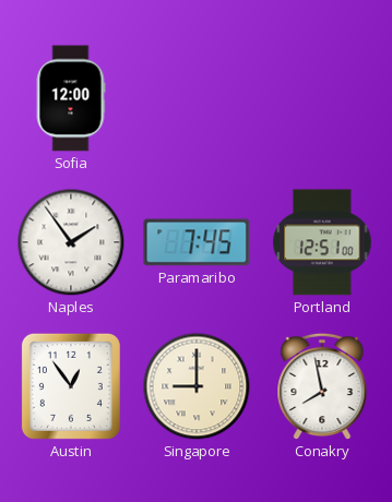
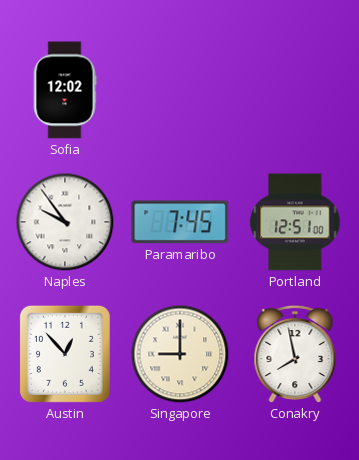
Sofia: 12:00 -> 12:02
Naples: 1:54 -> 9:54
Austin: 12:54 -> 12:53
